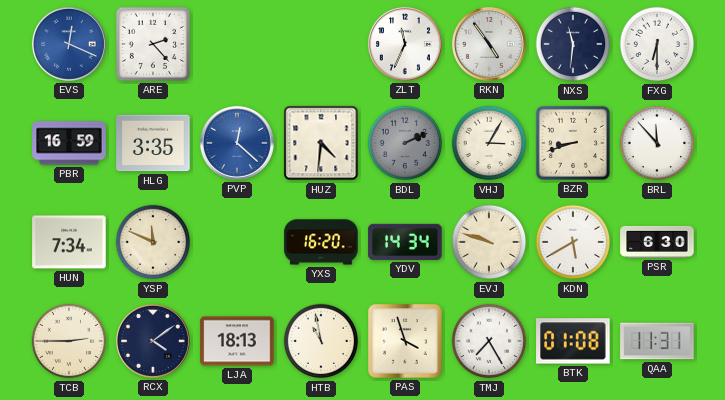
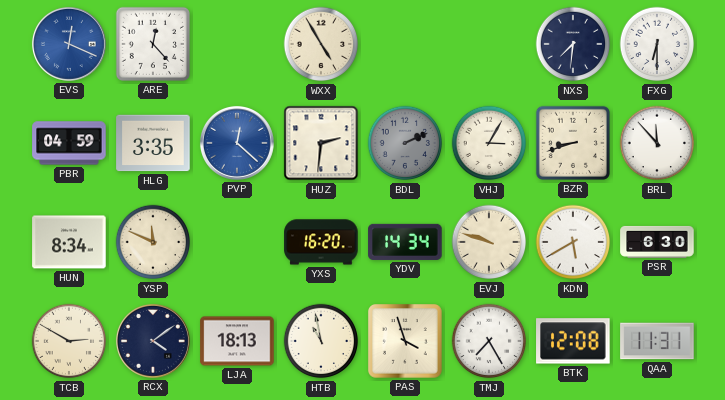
ARE: 2:23 -> 12:23
WXX: none -> 4:55
ZLT: 11:34 -> none
RKN: 4:54 -> none
NXS: 11:31 -> 7:31
PBR: 16:59 -> 04:59
HUZ: 4:31 -> 2:31
HUN: 7:34 -> 8:34
TCB: 2:45 -> 2:50
BTK: 01:08 -> 12:08
